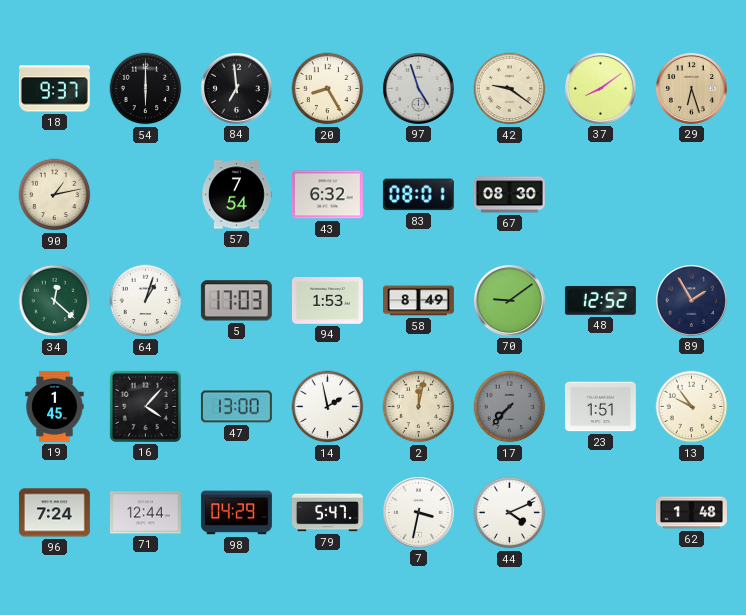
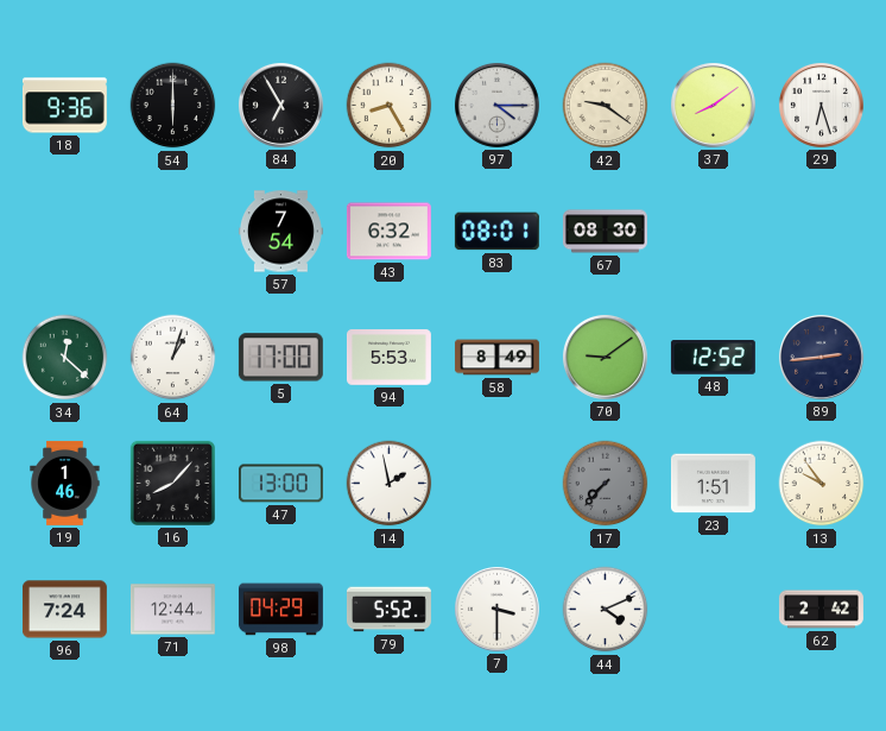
18: 9:37 -> 9:36
84: 6:59 -> 6:55
97: 4:57 -> 4:15
29 dial: champagne -> white
90: 1:13 -> none
5: 17:03 -> 17:00
94: 1:53 -> 5:53
89: 1:55 -> 2:44
19: 1:45 -> 1:46
16: 4:07 -> 8:07
2: 12:02 -> none
79: 5:47 -> 5:52
7: 3:32 -> 3:30
62: 1:48 -> 2:42
